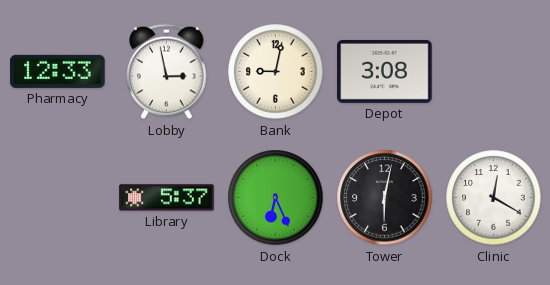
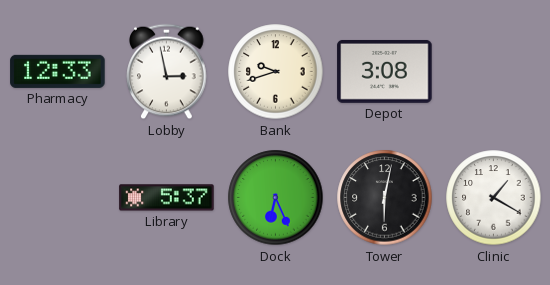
Bank: 9:02 -> 9:42
Clinic: 12:20 -> 1:20
